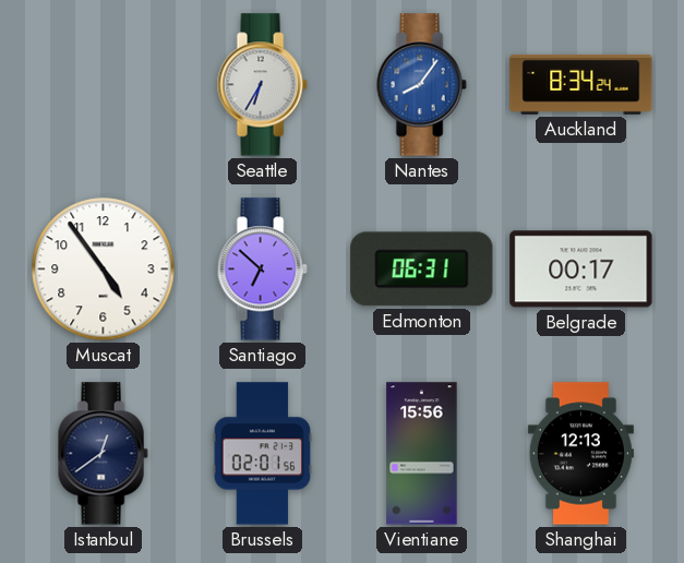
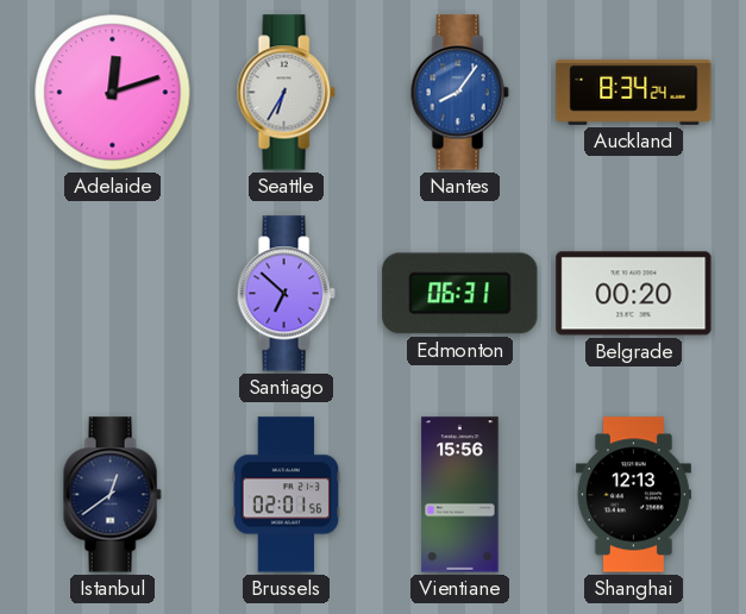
Adelaide: none -> 12:12
Muscat: 4:54 -> none
Belgrade: 00:17 -> 00:20
